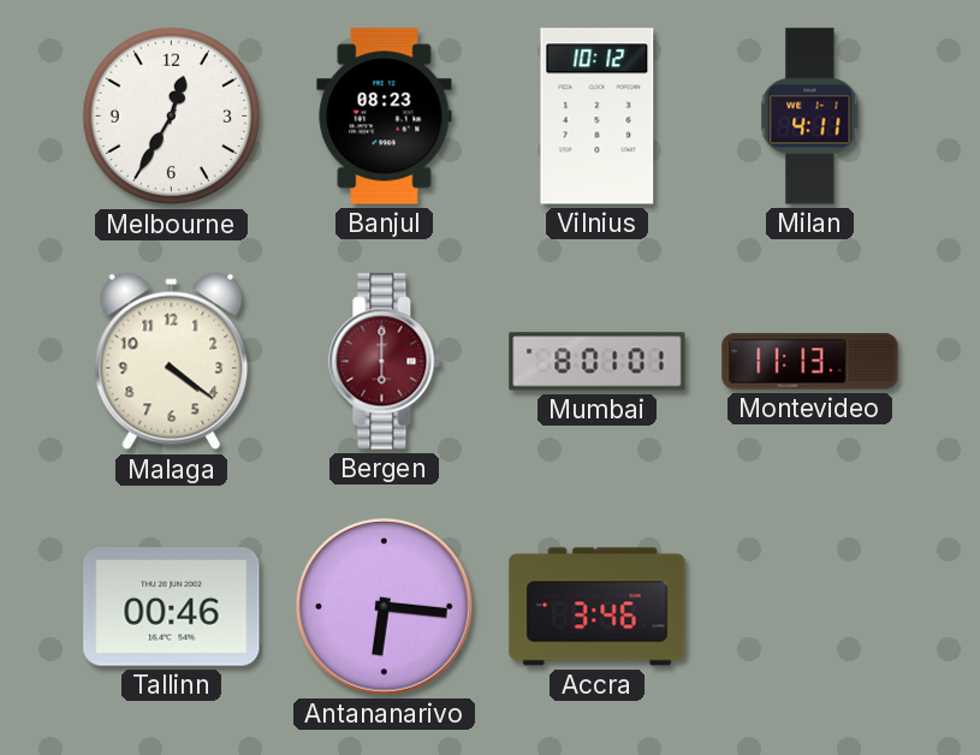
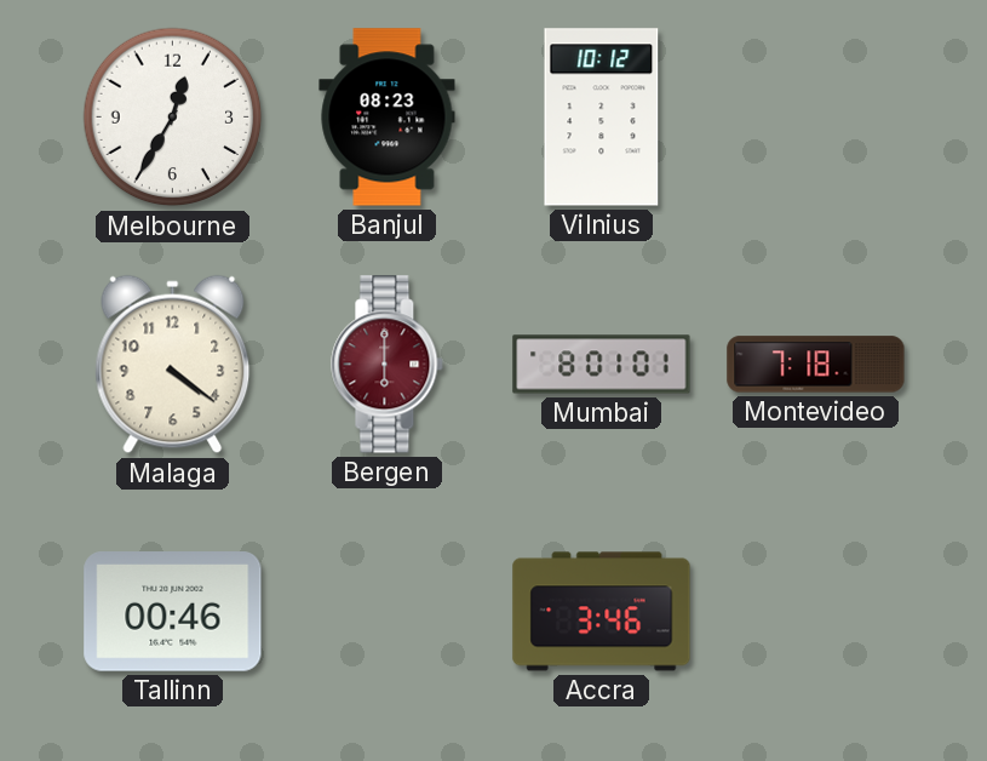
Milan: 4:11 -> none
Montevideo: 11:13 -> 7:18
Antananarivo: 6:16 -> none
